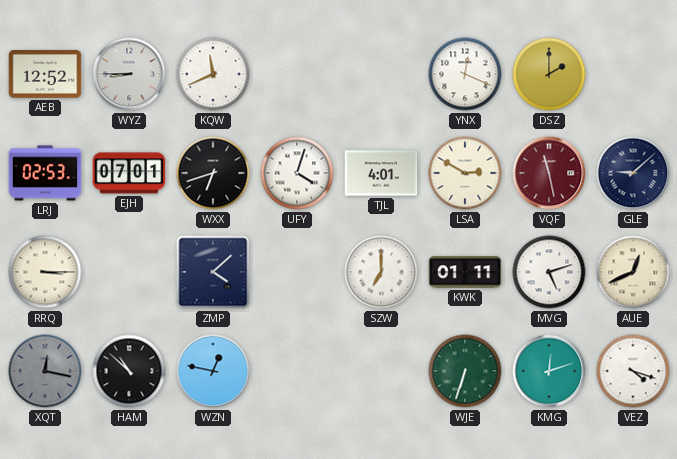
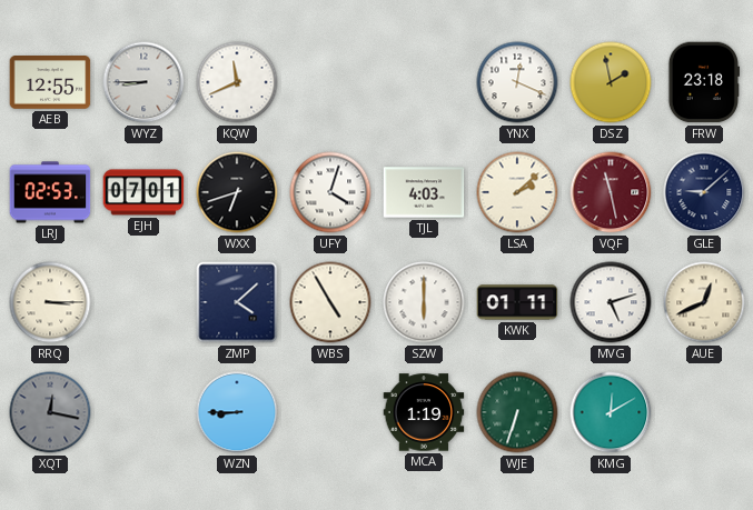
AEB: 12:52 -> 12:55
DSZ: 2:00 -> 1:58
FRW: none -> 23:18
TJL: 4:01 -> 4:03
LSA: 2:50 -> 2:08
WBS: none -> 4:55
SZW: 7:00 -> 6:00
HAM: 10:52 -> none
WZN: 12:47 -> 8:45
MCA: none -> 1:19
KMG: 12:12 -> 12:10
VEZ: 4:18 -> none
